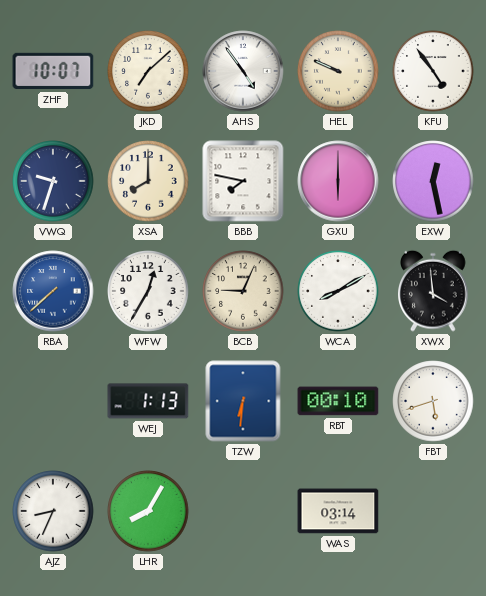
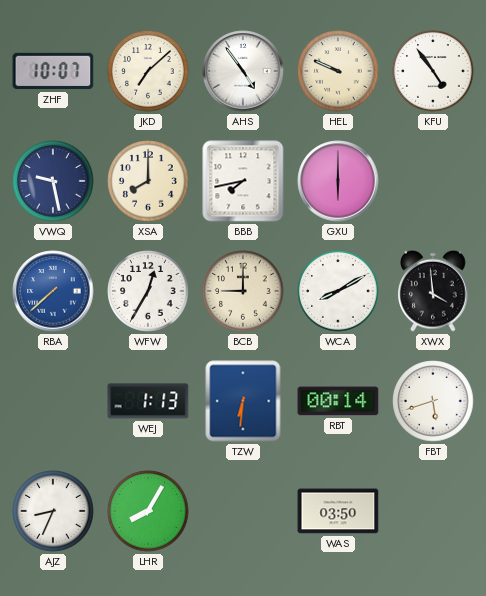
VWQ: 9:33 -> 9:28
BBB: 7:47 -> 7:43
EXW: 12:28 -> none
BCB: 9:04 -> 9:00
RBT: 00:10 -> 00:14
WAS: 03:14 -> 03:50
